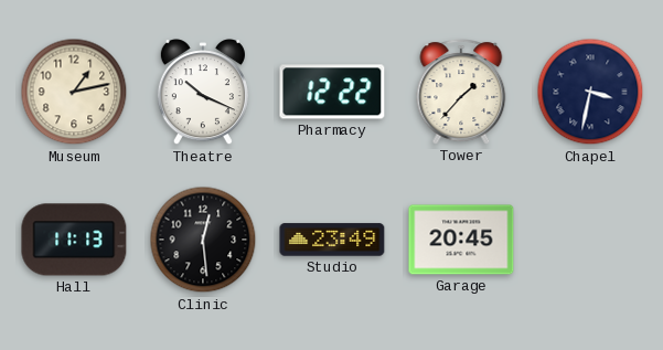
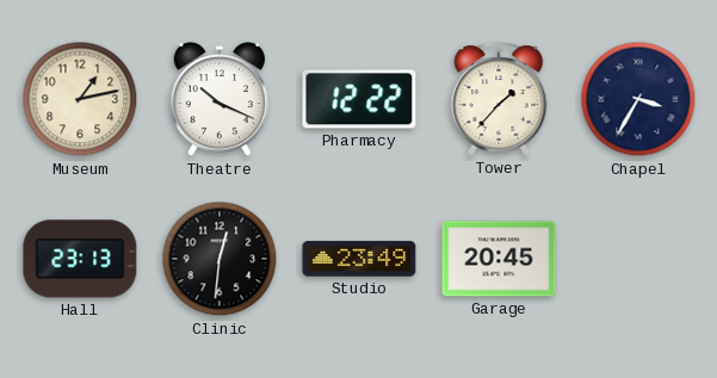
Chapel: 3:32 -> 3:35
Hall: 11:13 -> 23:13
Clinic: 12:29 -> 12:31
